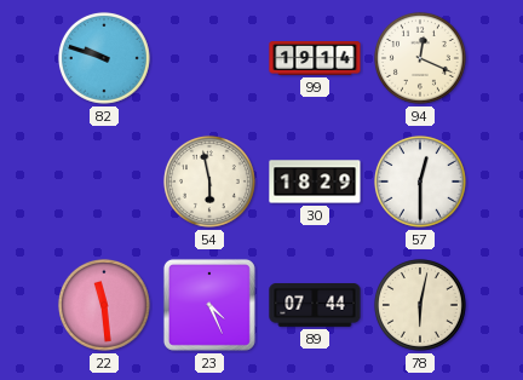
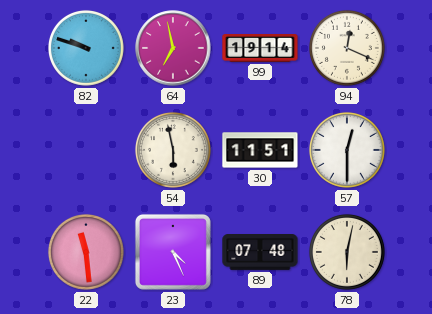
64: none -> 6:58
30: 18:29 -> 11:51
89: 07:44 -> 07:48
